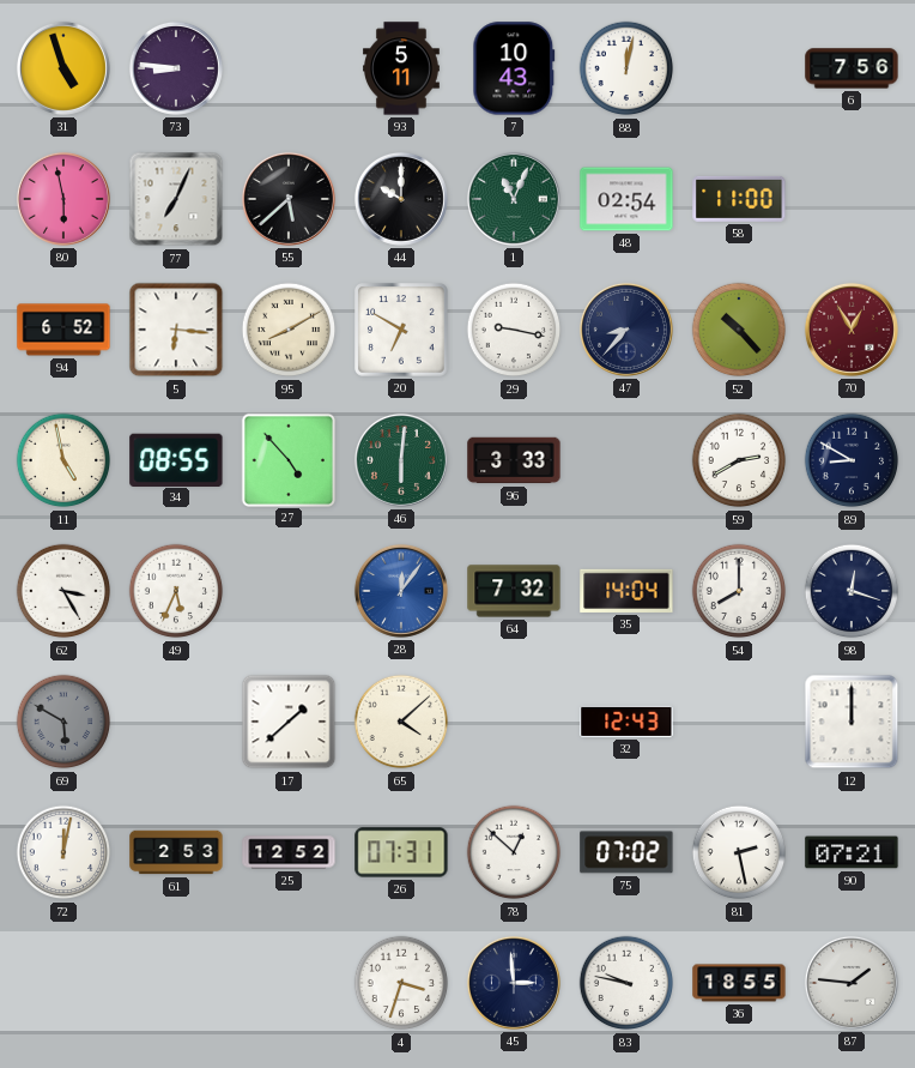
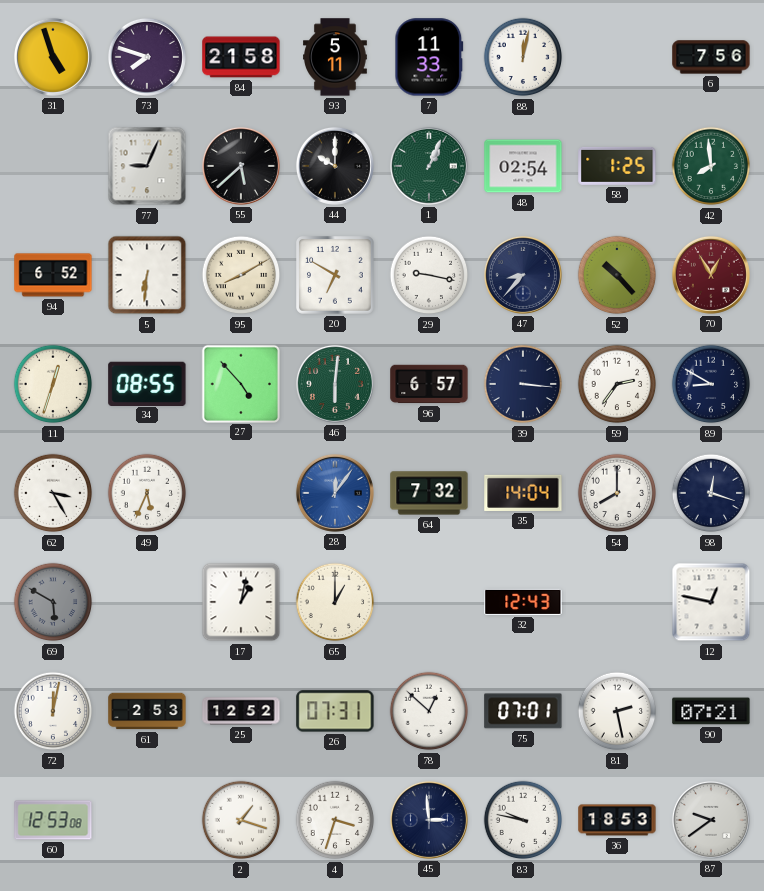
73: 8:46 -> 7:48
84: none -> 21:58
7: 10:43 -> 11:33
80: 5:58 -> none
77: 7:04 -> 9:04
1: 11:04 -> 1:04
58: 11:00 -> 1:25
42: none -> 7:59
5: 6:16 -> 6:31
11: 4:58 -> 12:33
96: 3:33 -> 6:57
39: none -> 3:16
59: 2:40 -> 2:36
17: 1:38 -> 1:02
65: 4:08 -> 1:00
12: 12:00 -> 12:47
75: 07:02 -> 07:01
60: none -> 12:53
2: none -> 1:18
36: 18:55 -> 18:53
87: 1:46 -> 9:39
